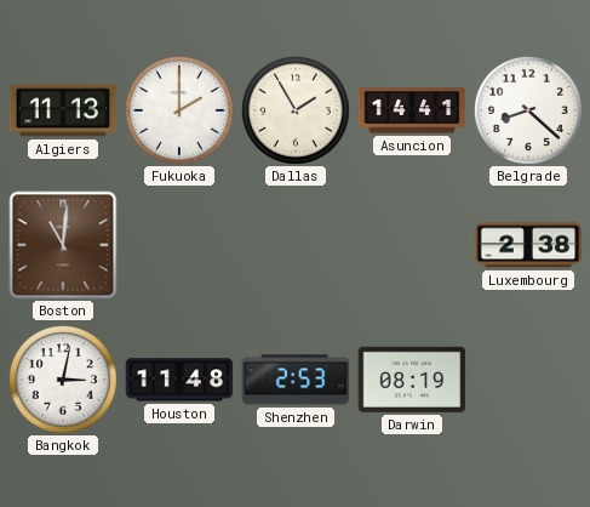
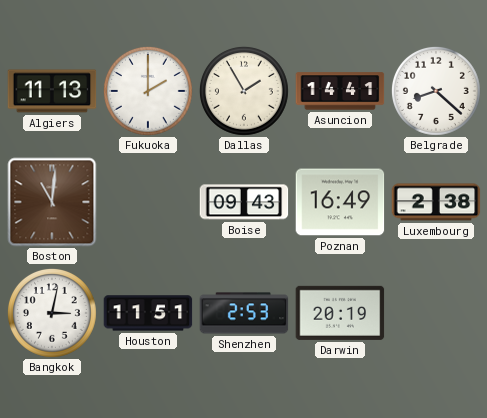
Boise: none -> 09:43
Poznan: none -> 16:49
Houston: 11:48 -> 11:51
Darwin: 08:19 -> 20:19
